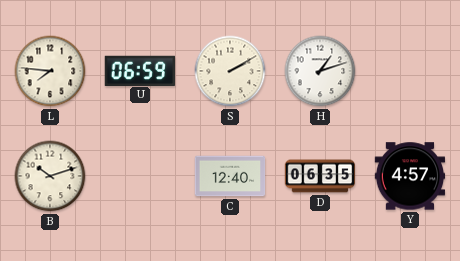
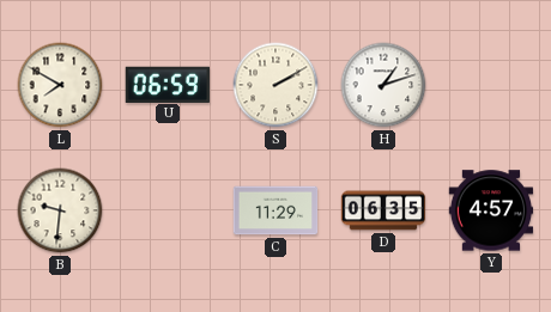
L: 7:46 -> 7:50
B: 10:12 -> 9:31
C: 12:40 -> 11:29
